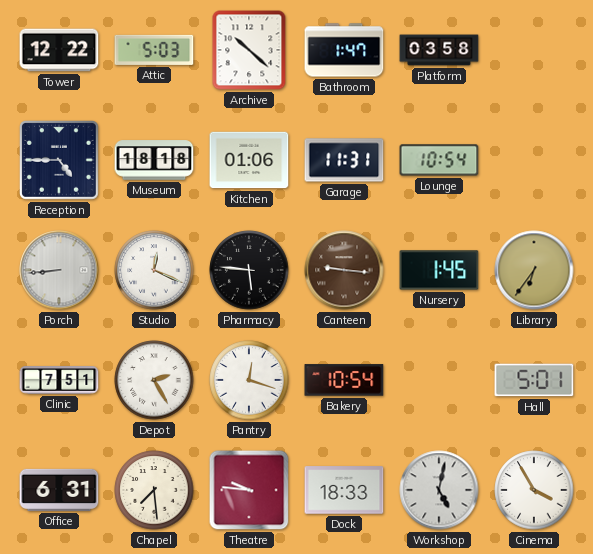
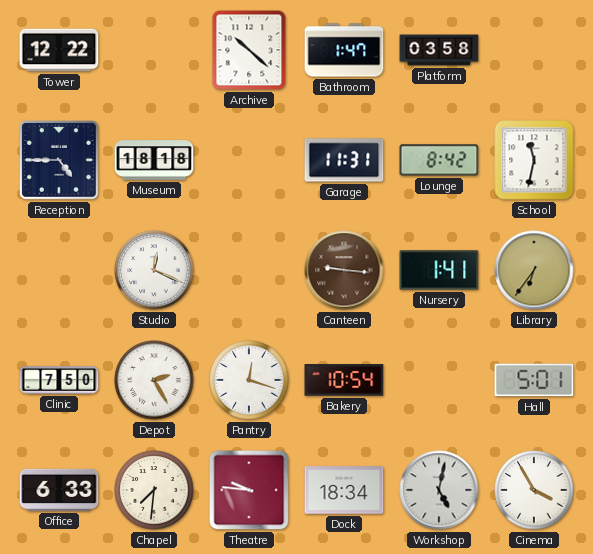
Attic: 5:03 -> none
Kitchen: 01:06 -> none
Lounge: 10:54 -> 8:42
School: none -> 11:32
Porch: 8:44 -> none
Pharmacy: 5:46 -> none
Nursery: 1:45 -> 1:41
Clinic: 7:51 -> 7:50
Office: 6:31 -> 6:33
Chapel: 7:29 -> 7:31
Dock: 18:33 -> 18:34
